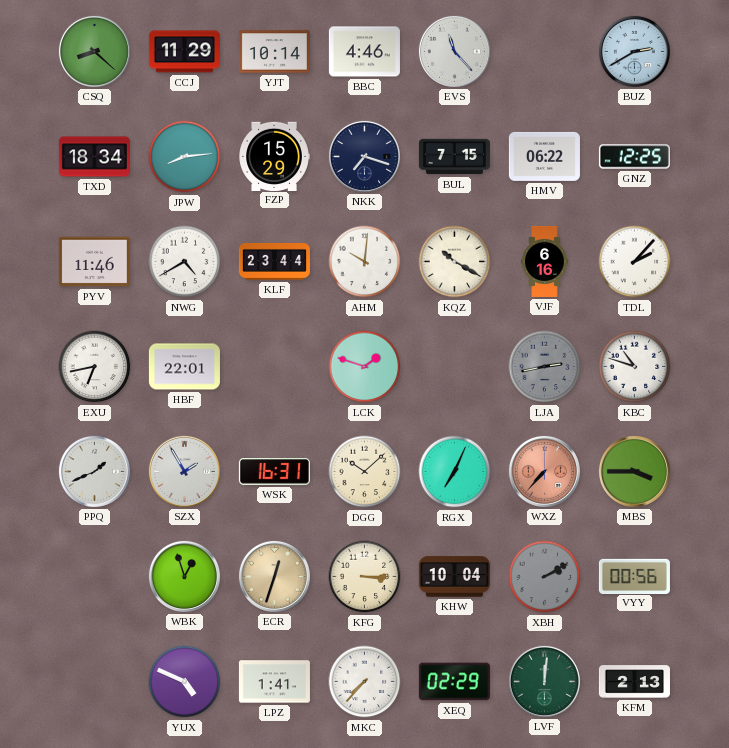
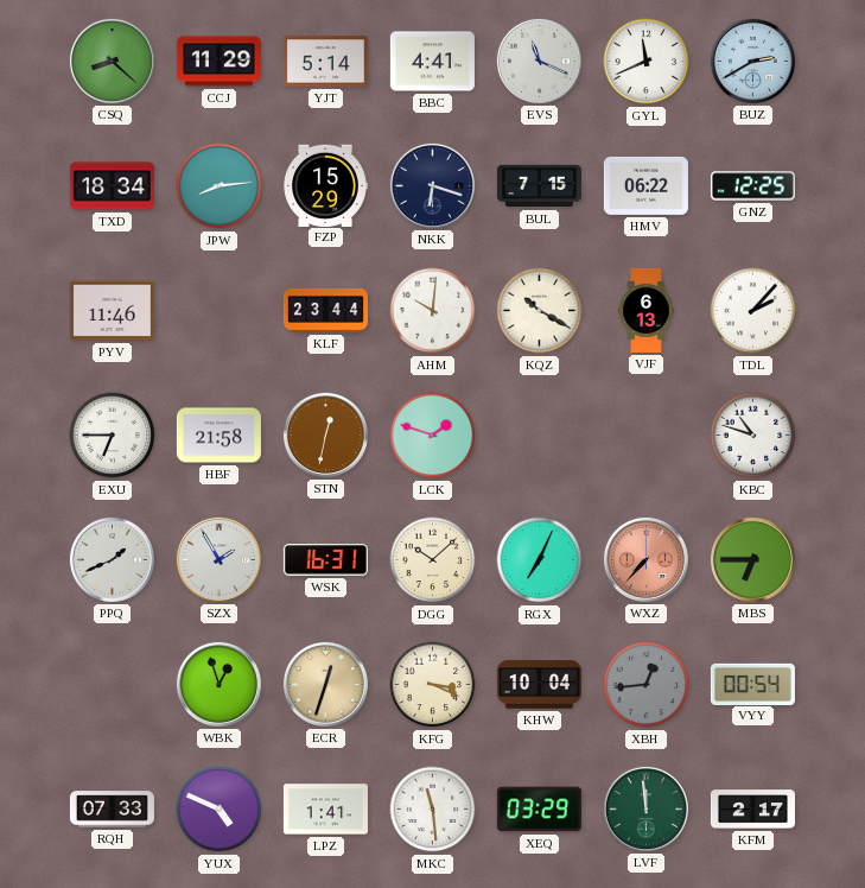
YJT: 10:14 -> 5:14
BBC: 4:46 -> 4:41
EVS: 11:23 -> 11:19
GYL: none -> 11:41
NKK: 7:18 -> 6:18
NWG: 4:40 -> none
VJF: 6:16 -> 6:13
EXU: 6:43 -> 6:45
HBF: 22:01 -> 21:58
STN: none -> 12:32
LJA: 2:43 -> none
MBS: 3:45 -> 6:45
KFG: 3:15 -> 3:19
XBH: 2:10 -> 12:44
VYY: 00:56 -> 00:54
RQH: none -> 07:33
MKC: 7:37 -> 11:29
XEQ: 02:29 -> 03:29
LVF: 12:01 -> 11:59
KFM: 2:13 -> 2:17
